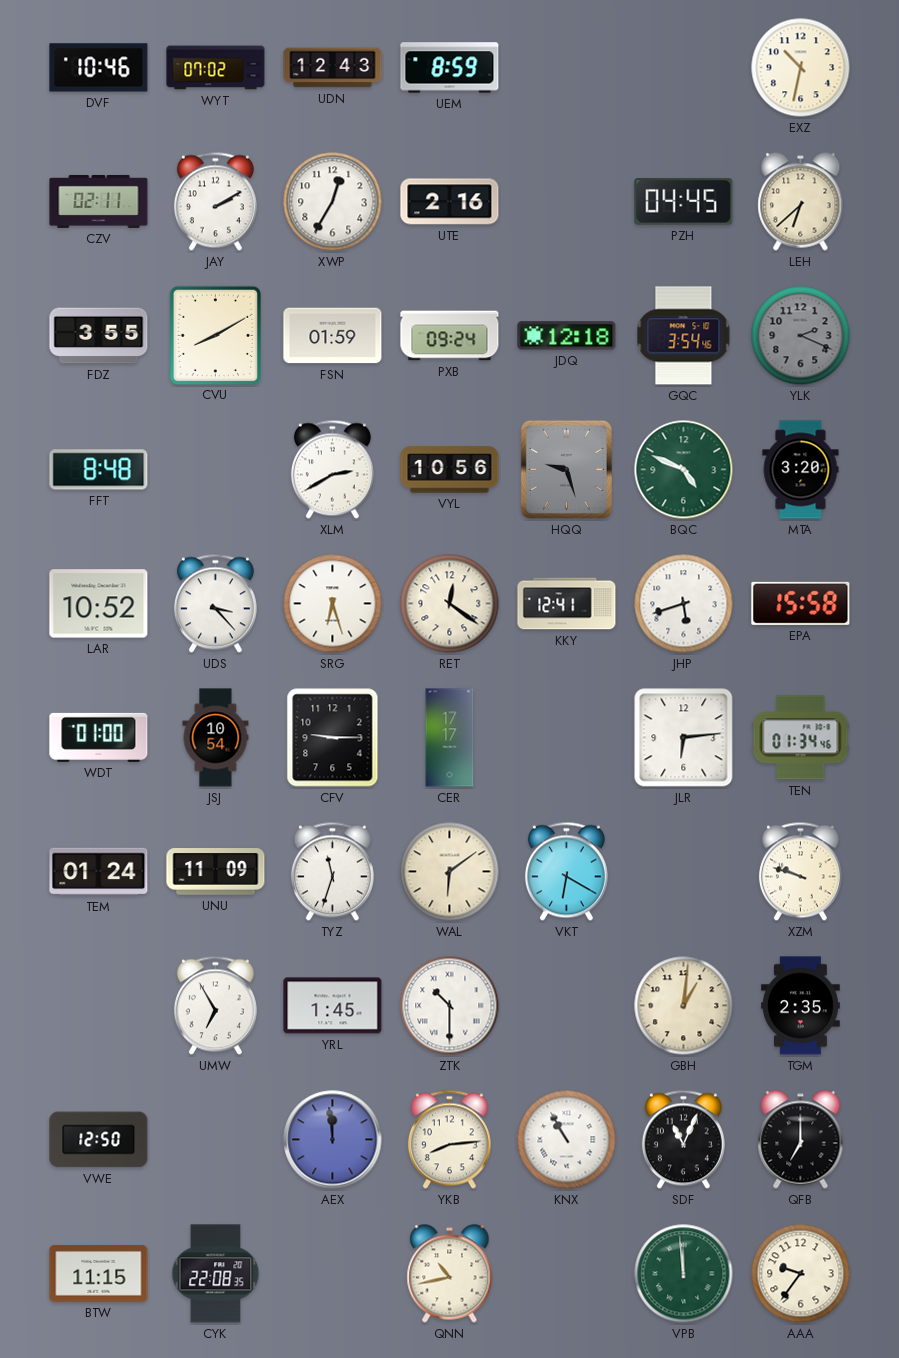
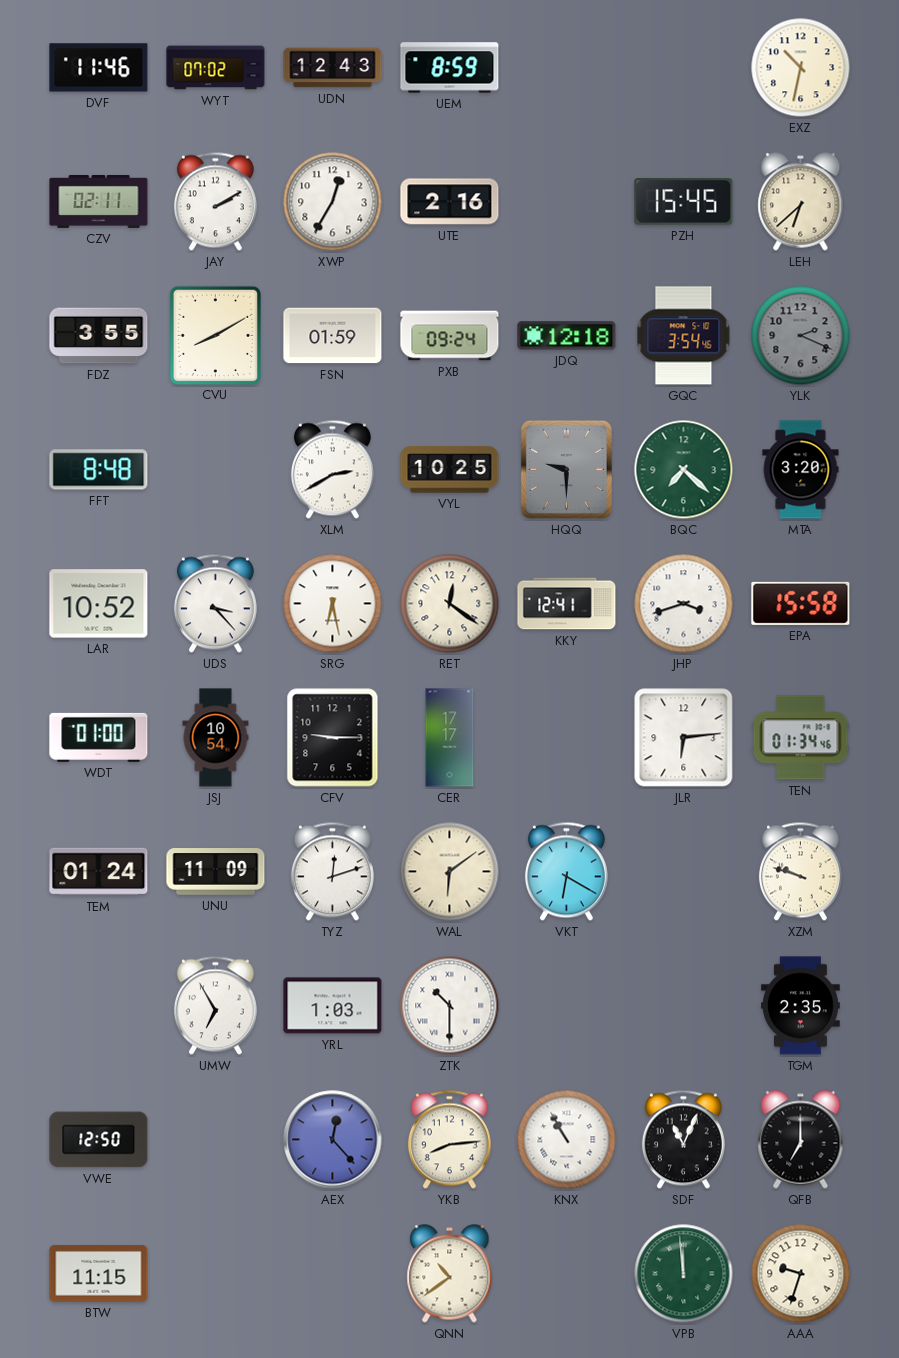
DVF: 10:46 -> 11:46
PZH: 04:45 -> 15:45
VYL: 10:56 -> 10:25
HQQ: 9:27 -> 9:30
BQC: 4:49 -> 7:22
SRG: 6:27 -> 6:28
JHP: 5:42 -> 3:42
TYZ: 11:33 -> 12:12
YRL: 1:45 -> 1:03
GBH: 1:01 -> none
AEX: 11:59 -> 12:23
CYK: 22:08 -> none
QNN: 10:43 -> 10:39
AAA: 9:36 -> 9:33
